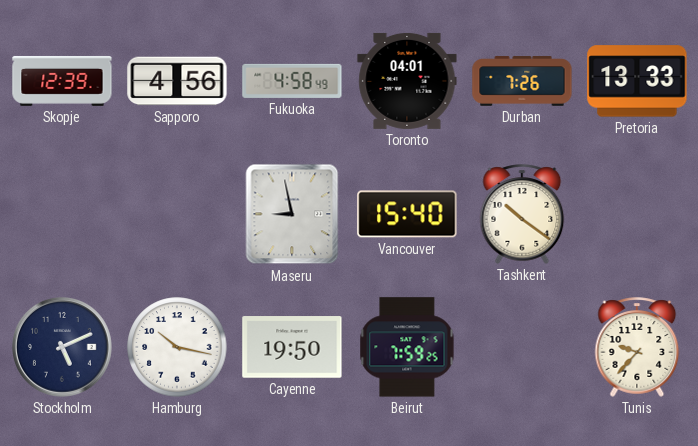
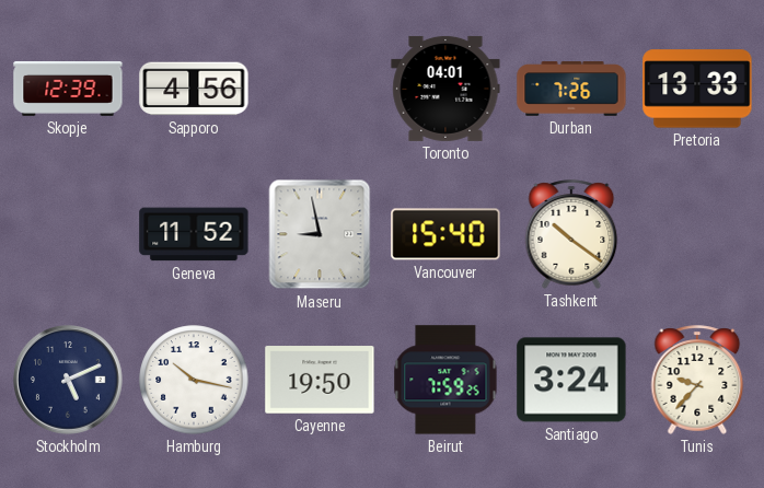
Fukuoka: 4:58 -> none
Geneva: none -> 11:52
Santiago: none -> 3:24
